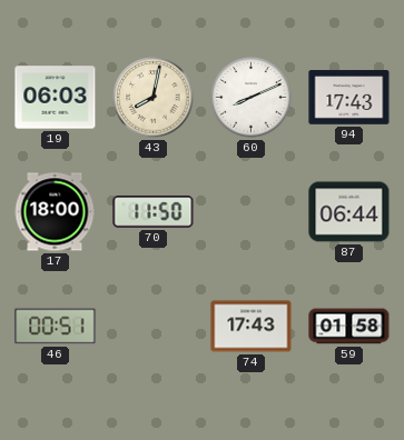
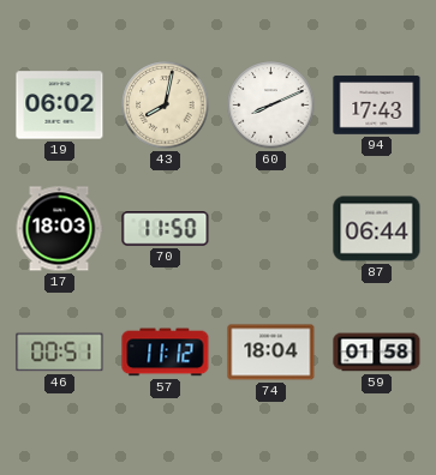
19: 06:03 -> 06:02
17: 18:00 -> 18:03
57: none -> 11:12
74: 17:43 -> 18:04
